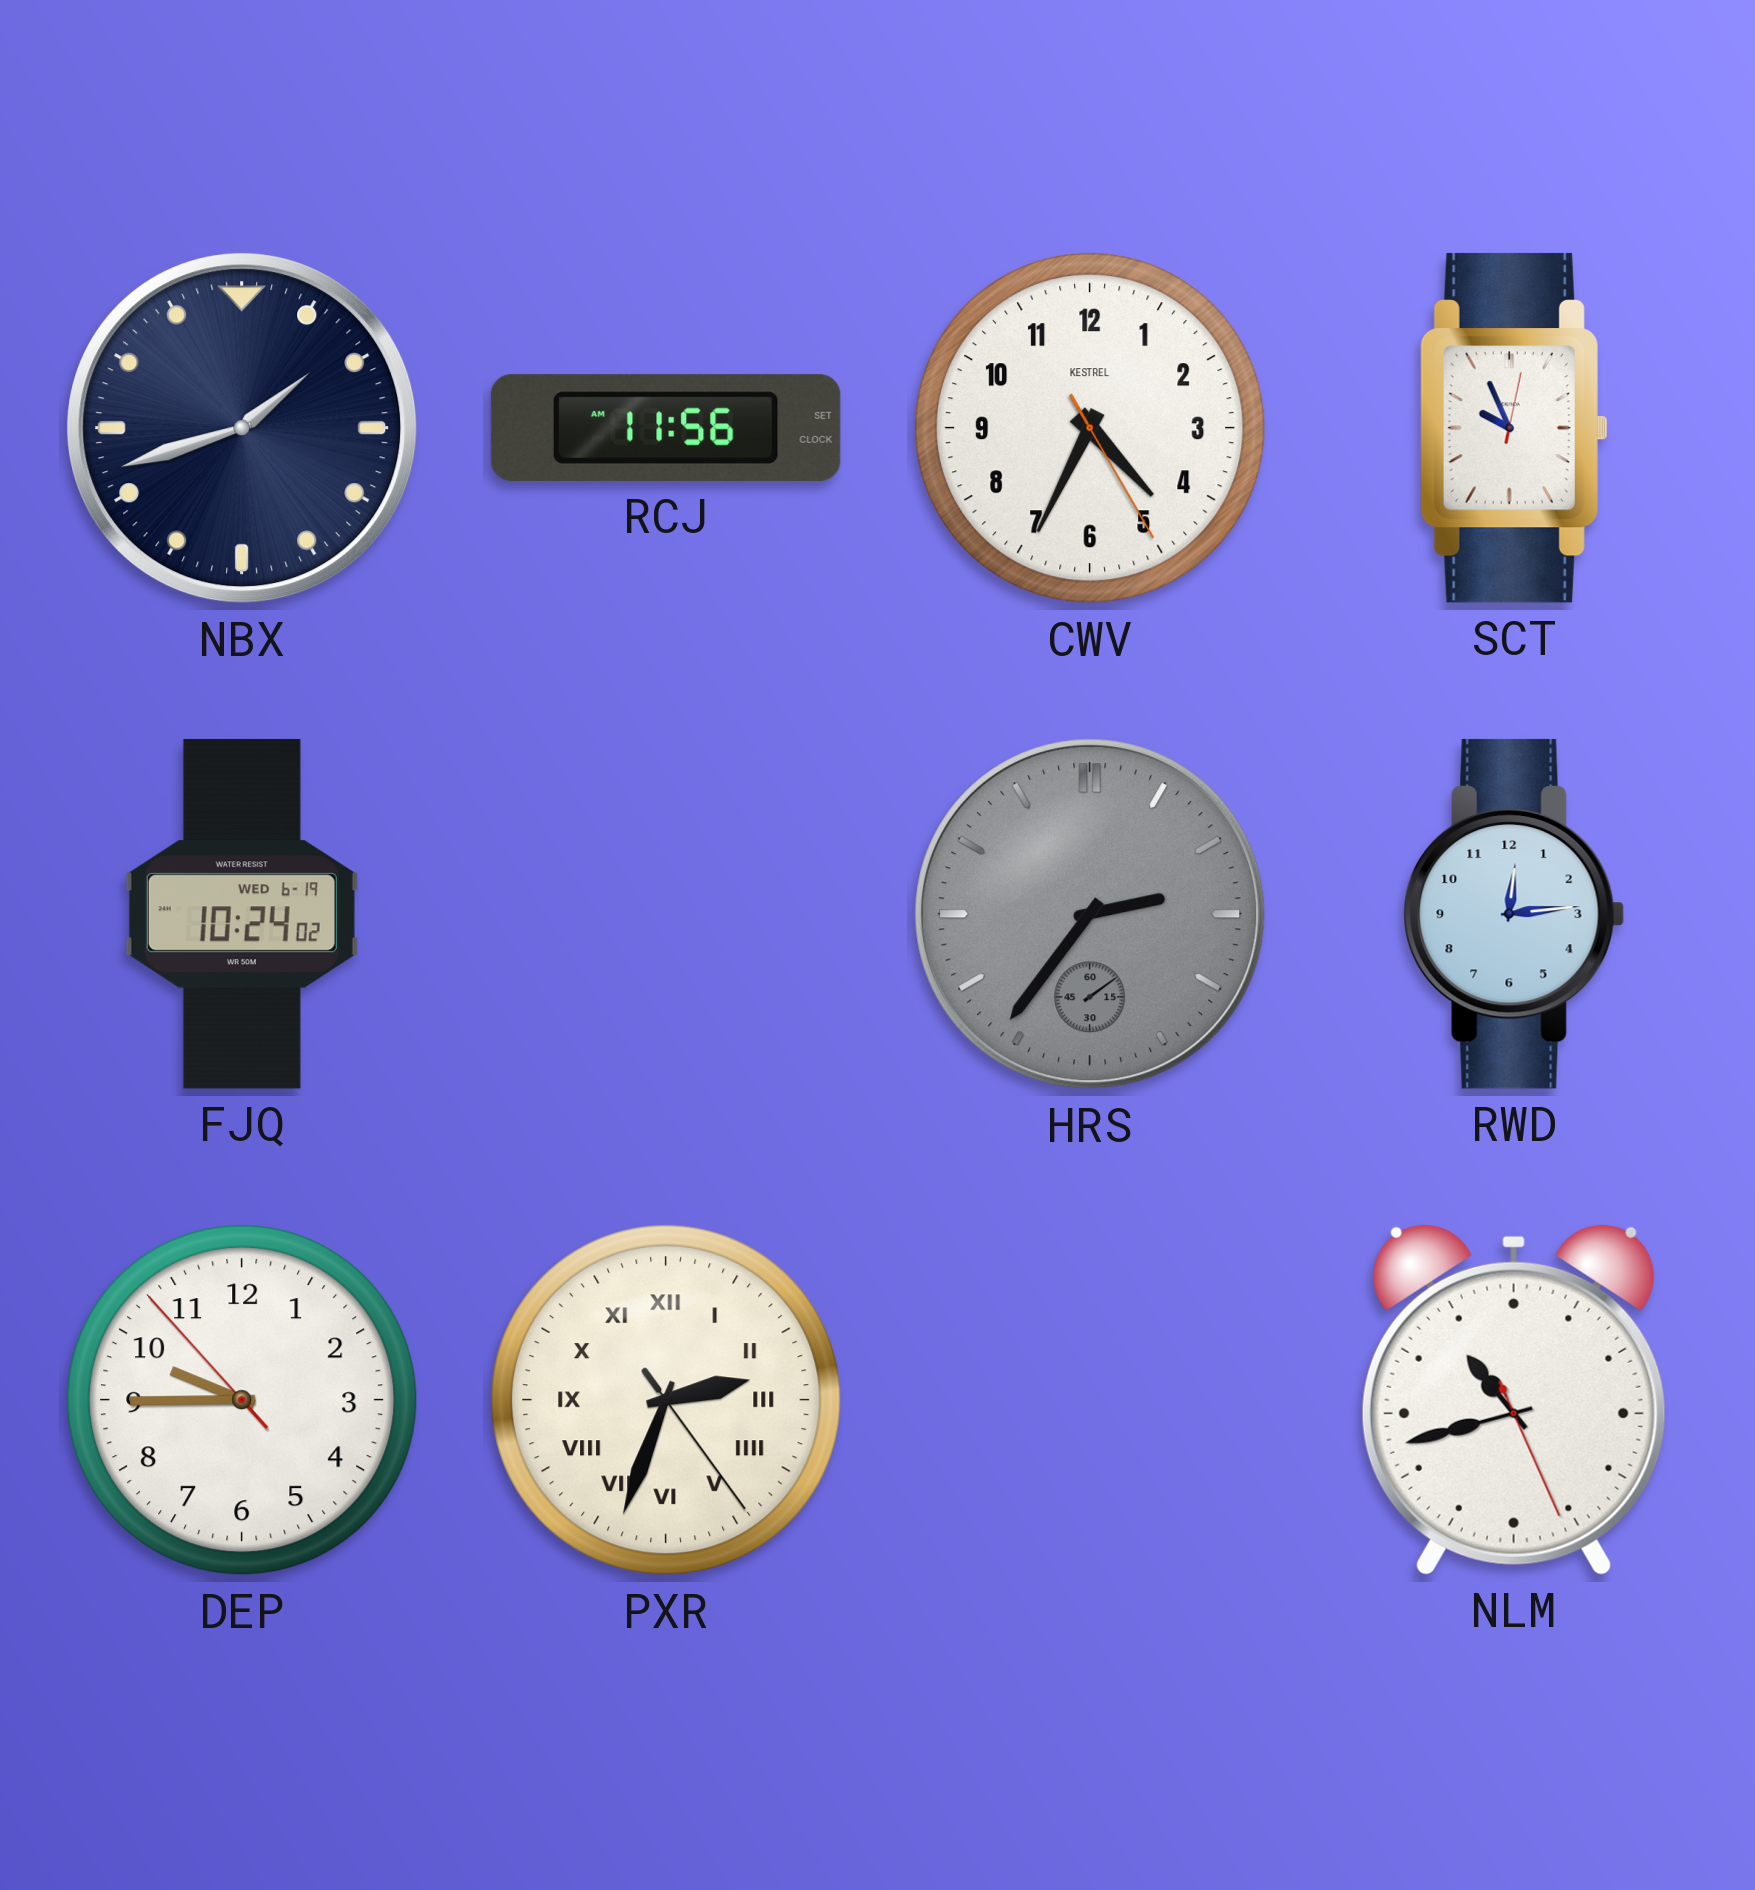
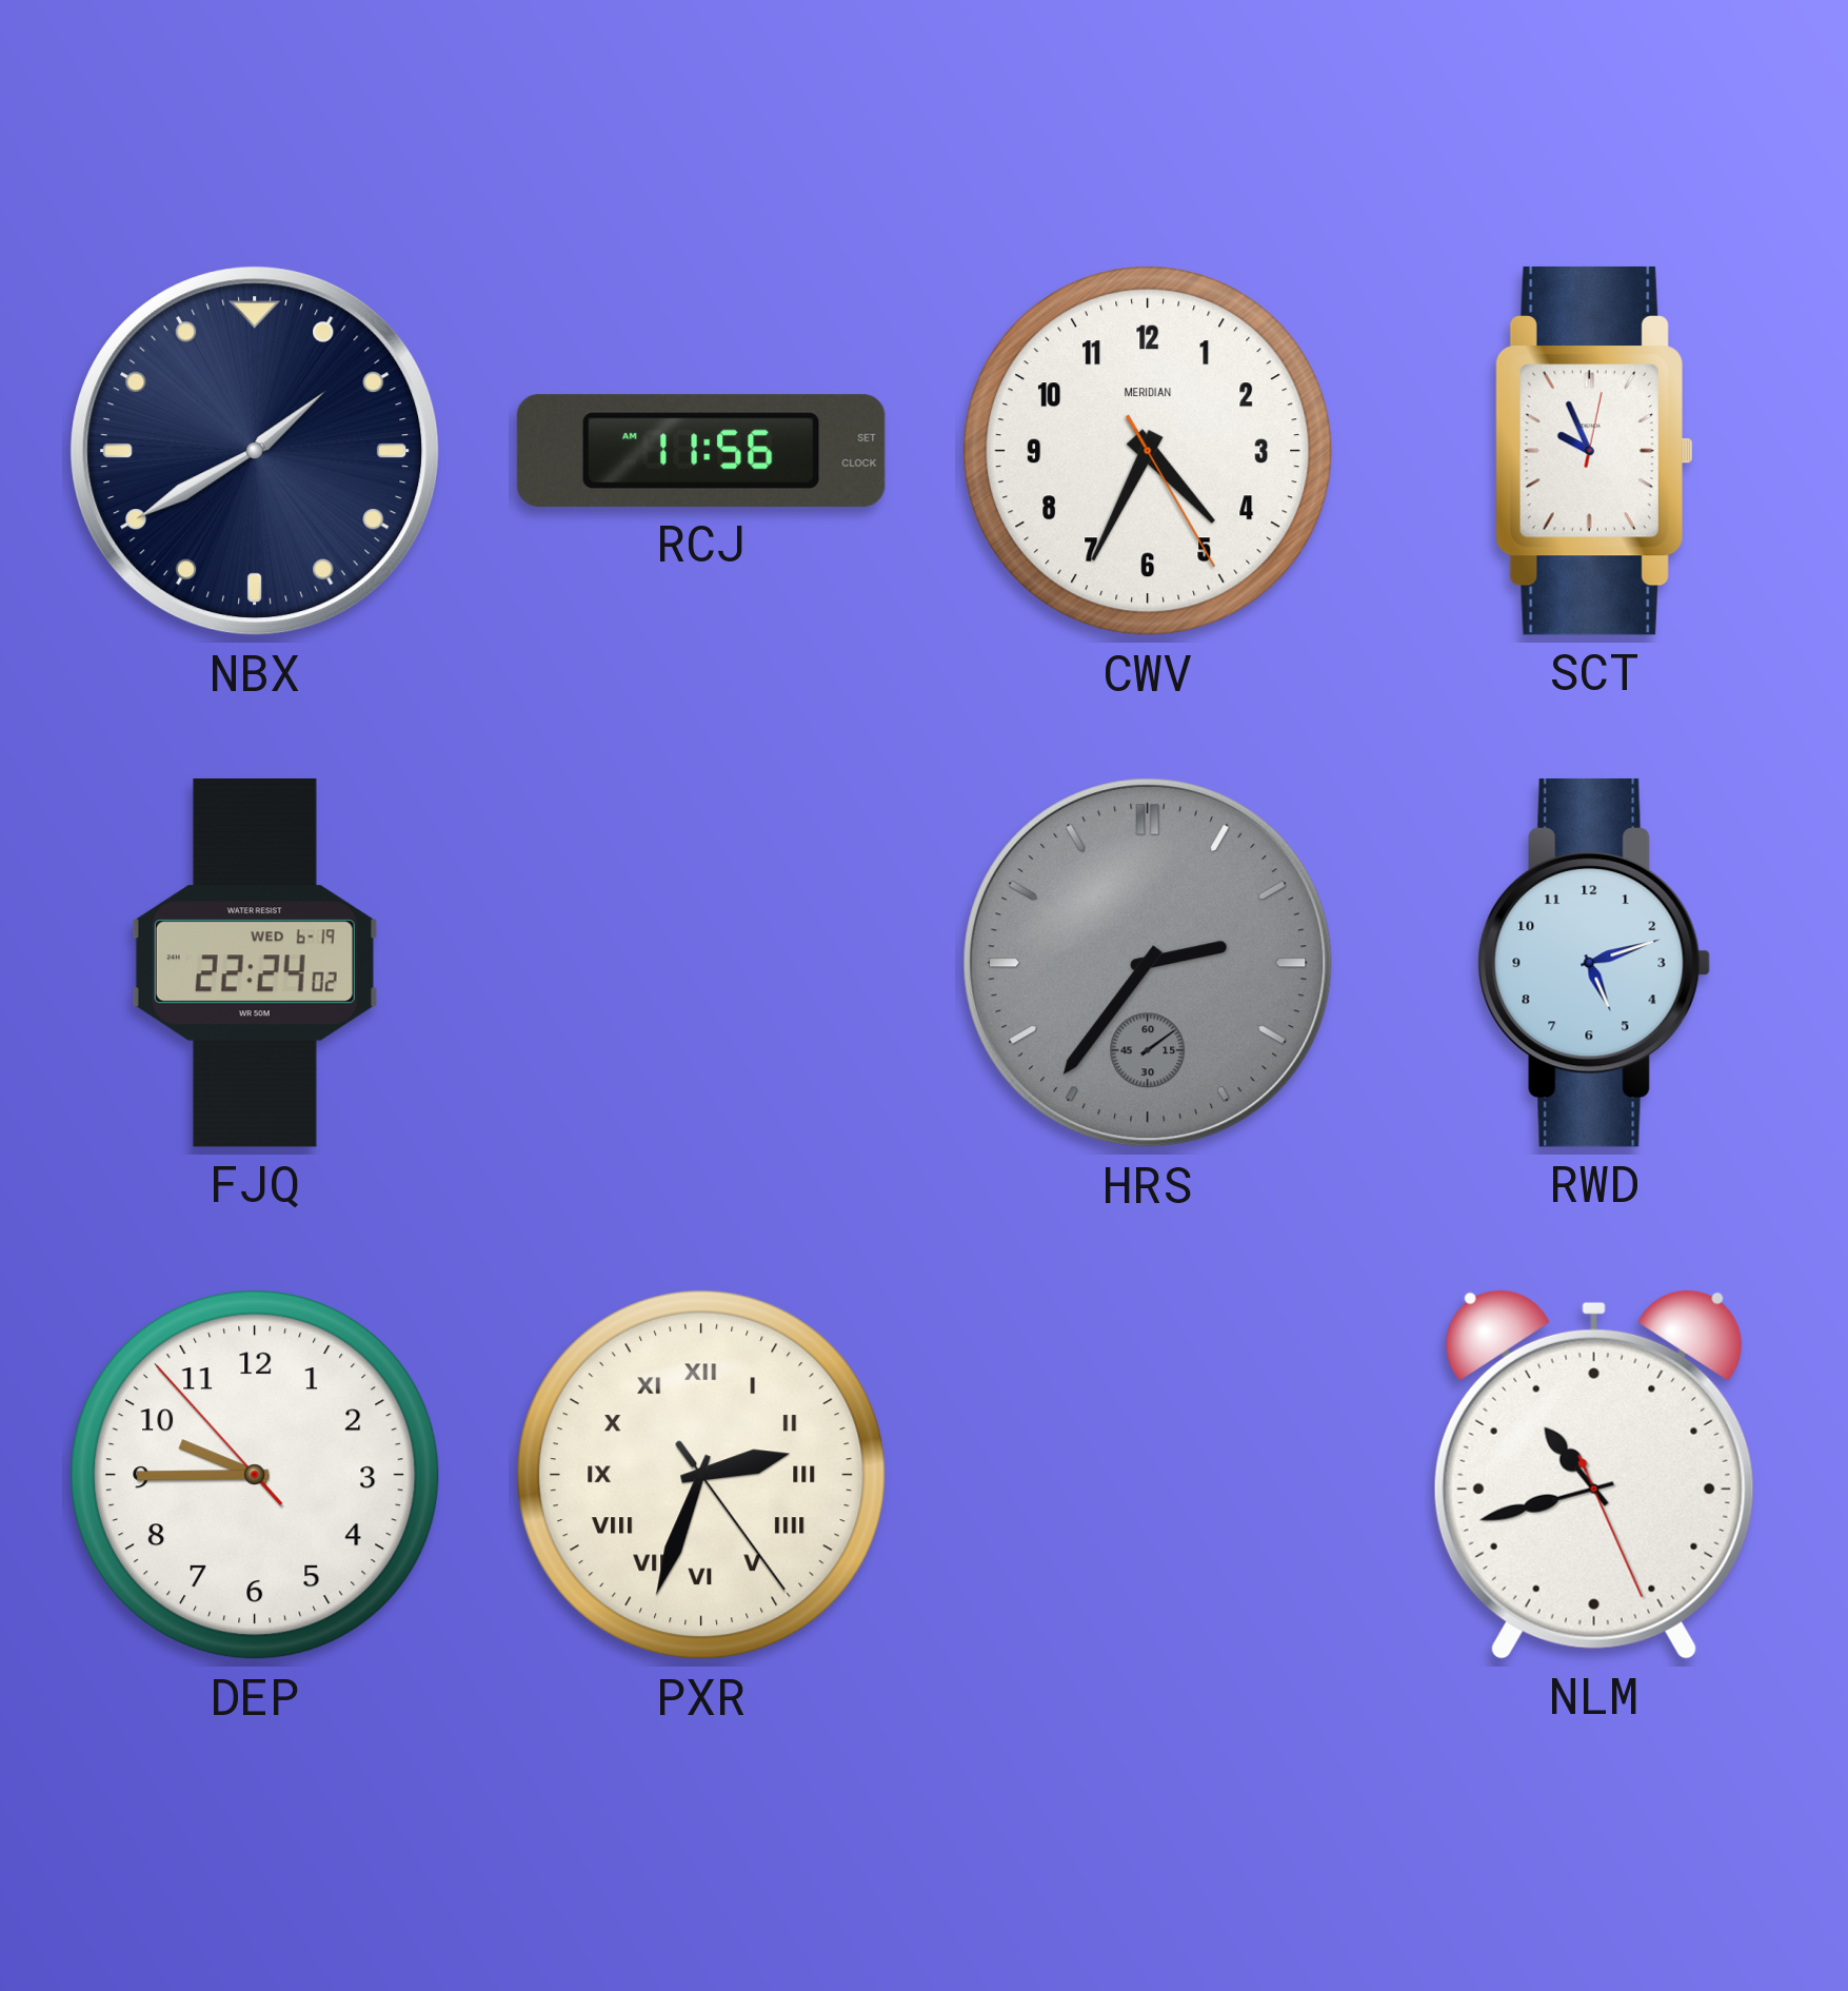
NBX: 1:42 -> 1:40
CWV brand: KESTREL -> MERIDIAN
FJQ: 10:24 -> 22:24
RWD: 12:14 -> 5:12
